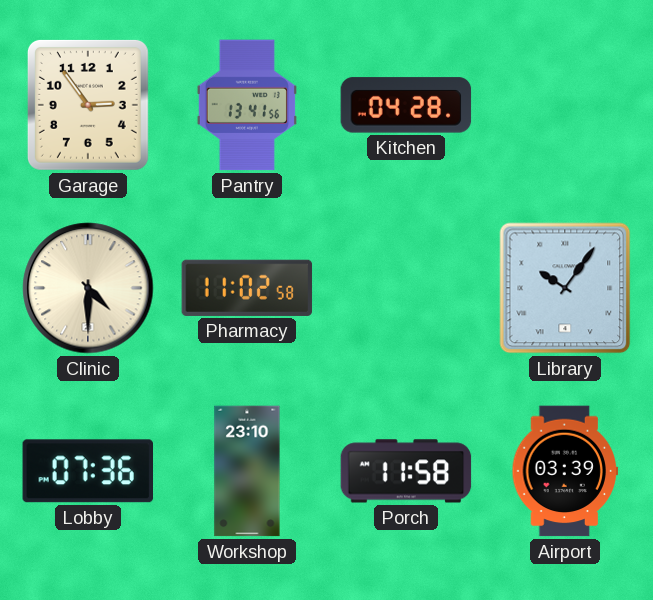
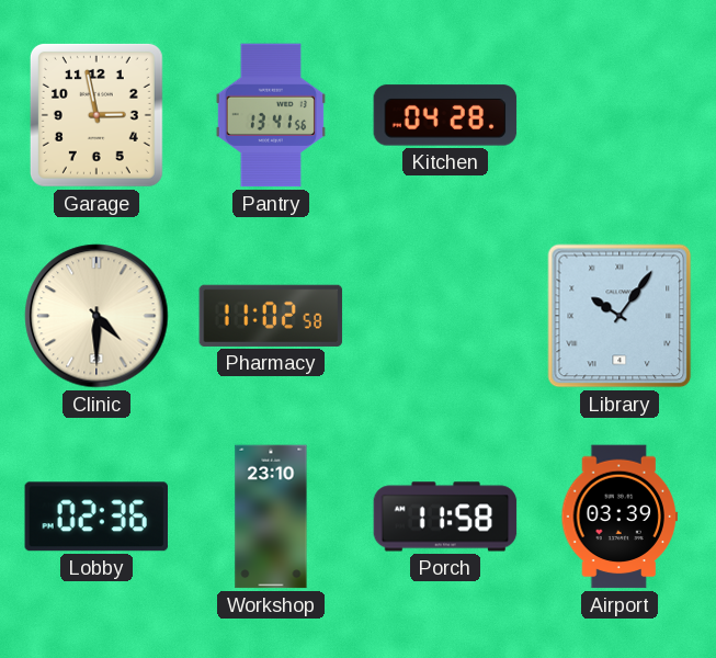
Garage: 2:54 -> 2:58
Lobby: 07:36 -> 02:36
